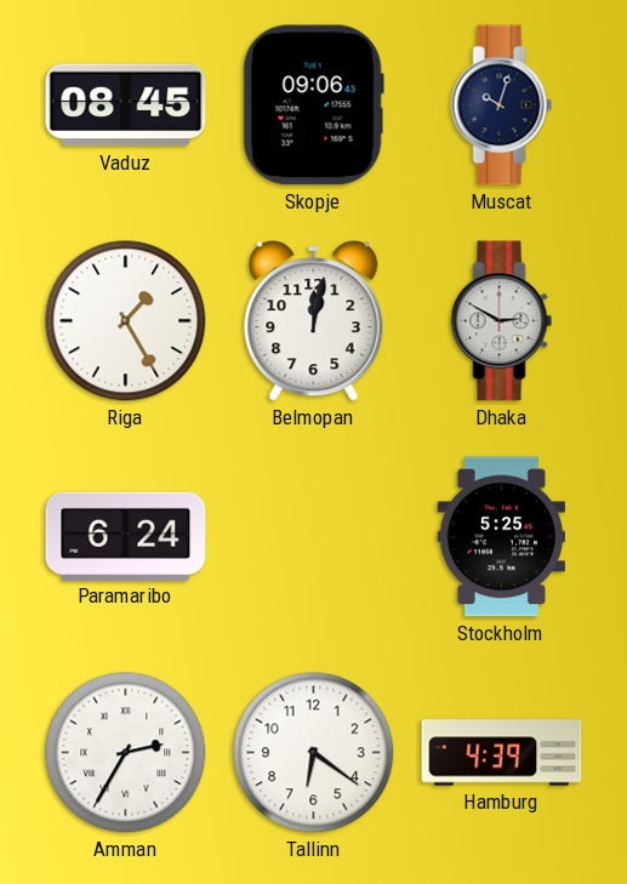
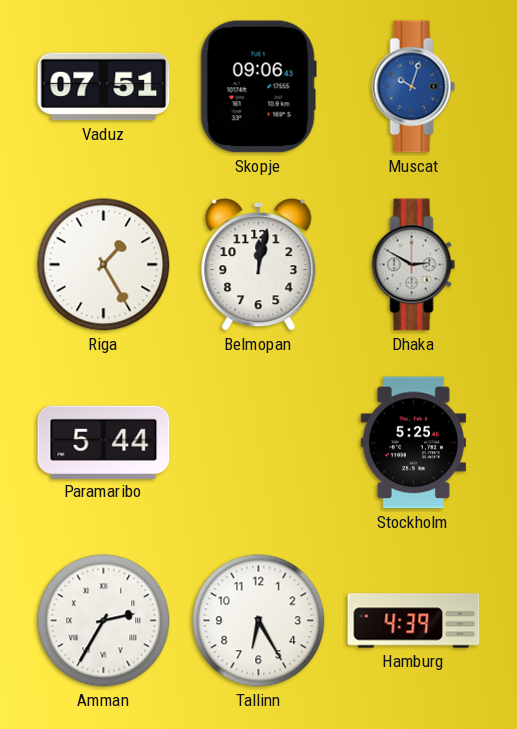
Vaduz: 08:45 -> 07:51
Muscat dial: navy -> blue
Paramaribo: 6:24 -> 5:44
Tallinn: 6:21 -> 6:25
